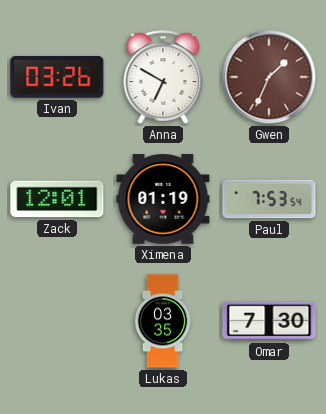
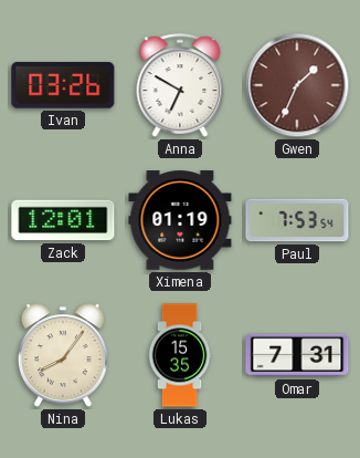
Nina: none -> 8:06
Lukas: 03:35 -> 15:35
Omar: 7:30 -> 7:31
